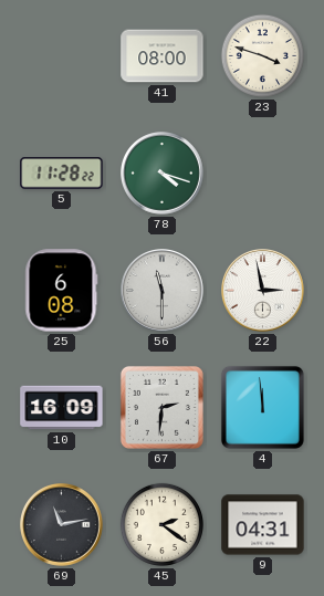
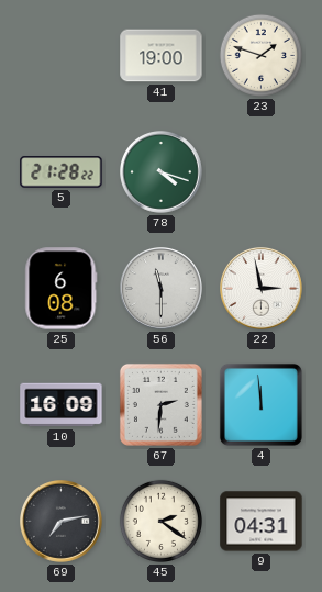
41: 08:00 -> 19:00
23: 3:48 -> 1:48
5: 11:28 -> 21:28
69: 11:13 -> 7:13
